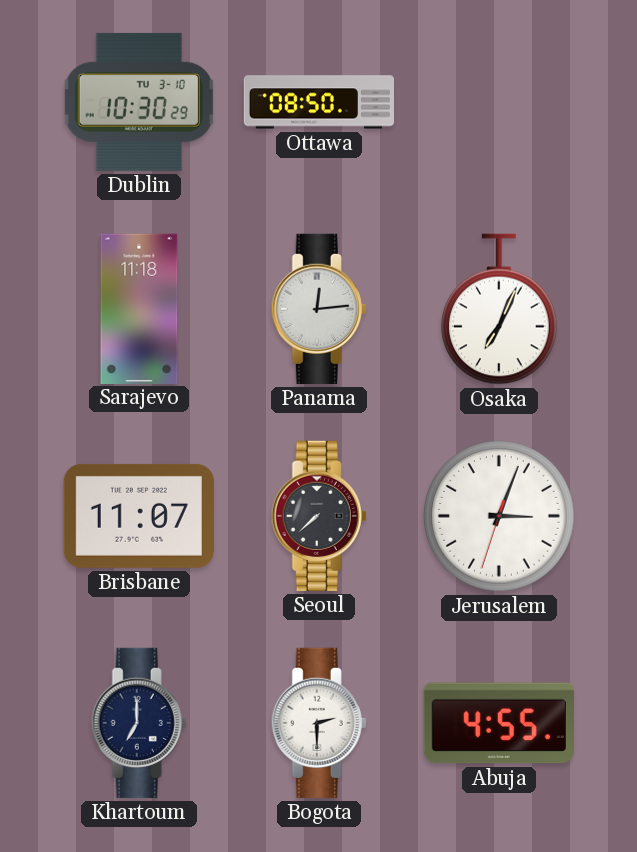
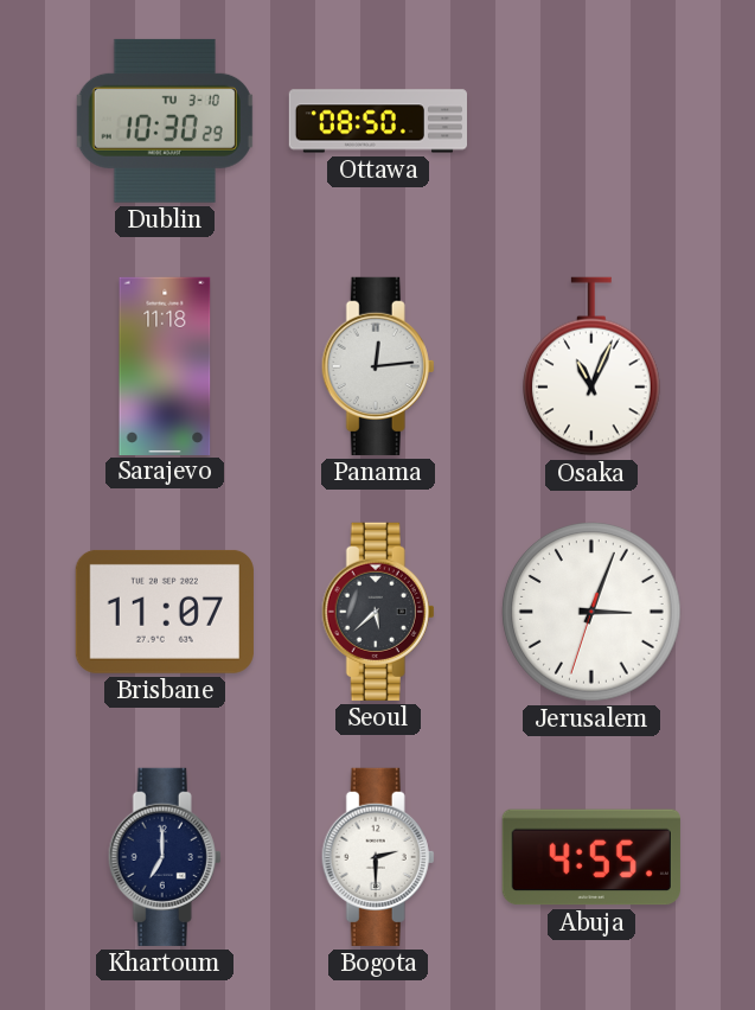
Osaka: 7:04 -> 11:04
Seoul: 7:38 -> 5:38
